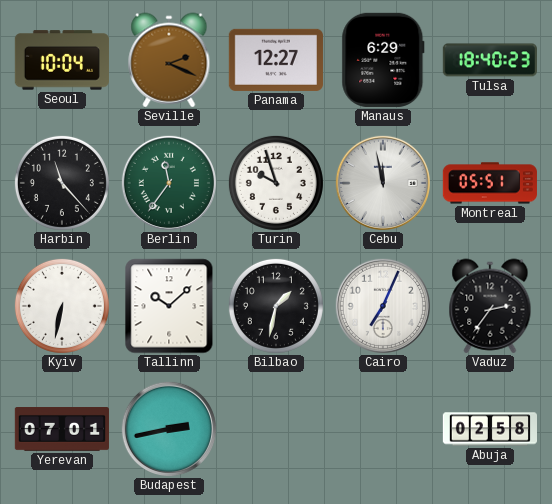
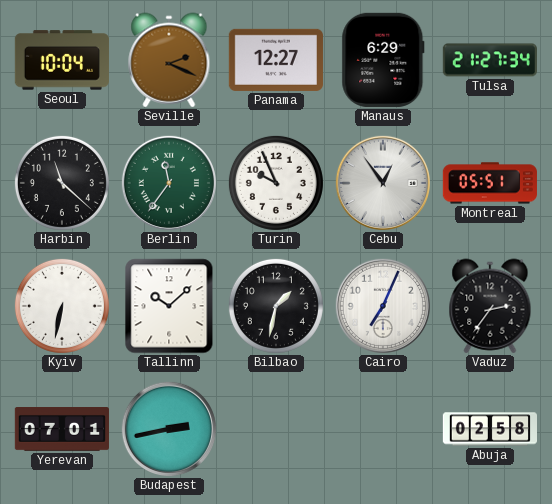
Tulsa: 18:40 -> 21:27
Harbin: 11:23 -> 11:22
Turin: 9:57 -> 9:56
Cebu: 11:58 -> 12:54
